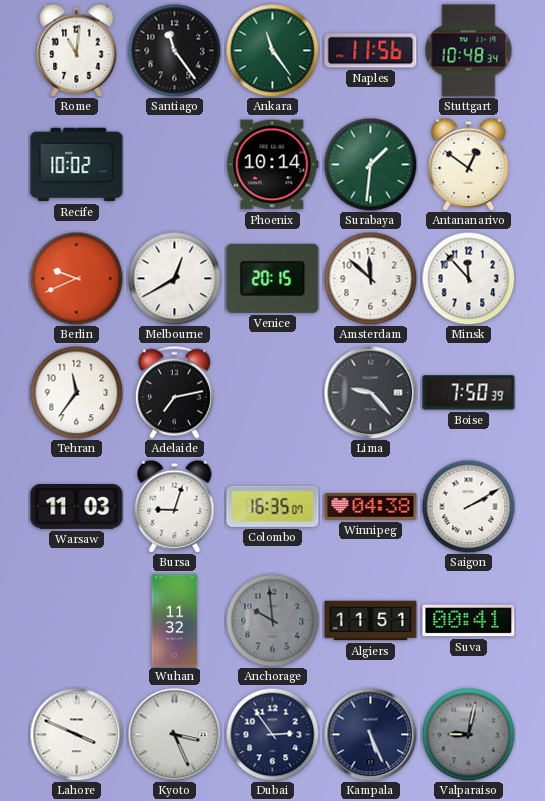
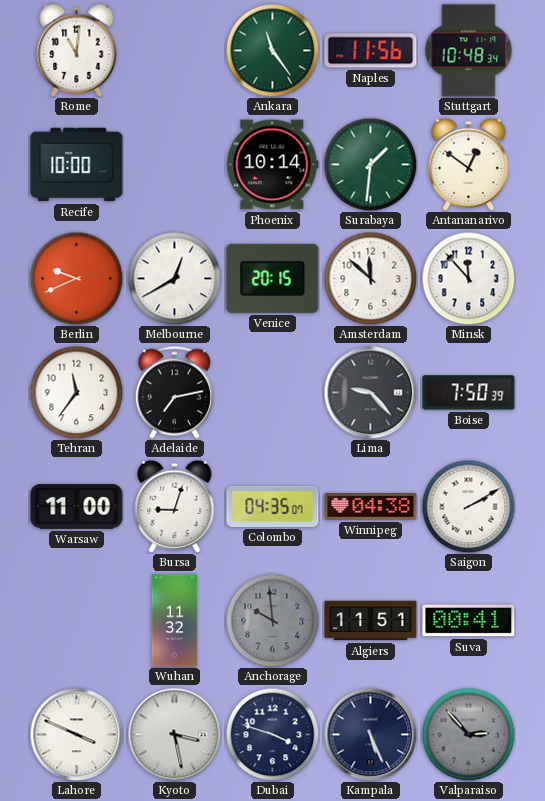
Santiago: 11:24 -> none
Recife: 10:02 -> 10:00
Warsaw: 11:03 -> 11:00
Colombo: 16:35 -> 04:35
Kyoto: 3:26 -> 3:28
Dubai: 2:54 -> 3:48
Valparaiso: 9:02 -> 2:53
